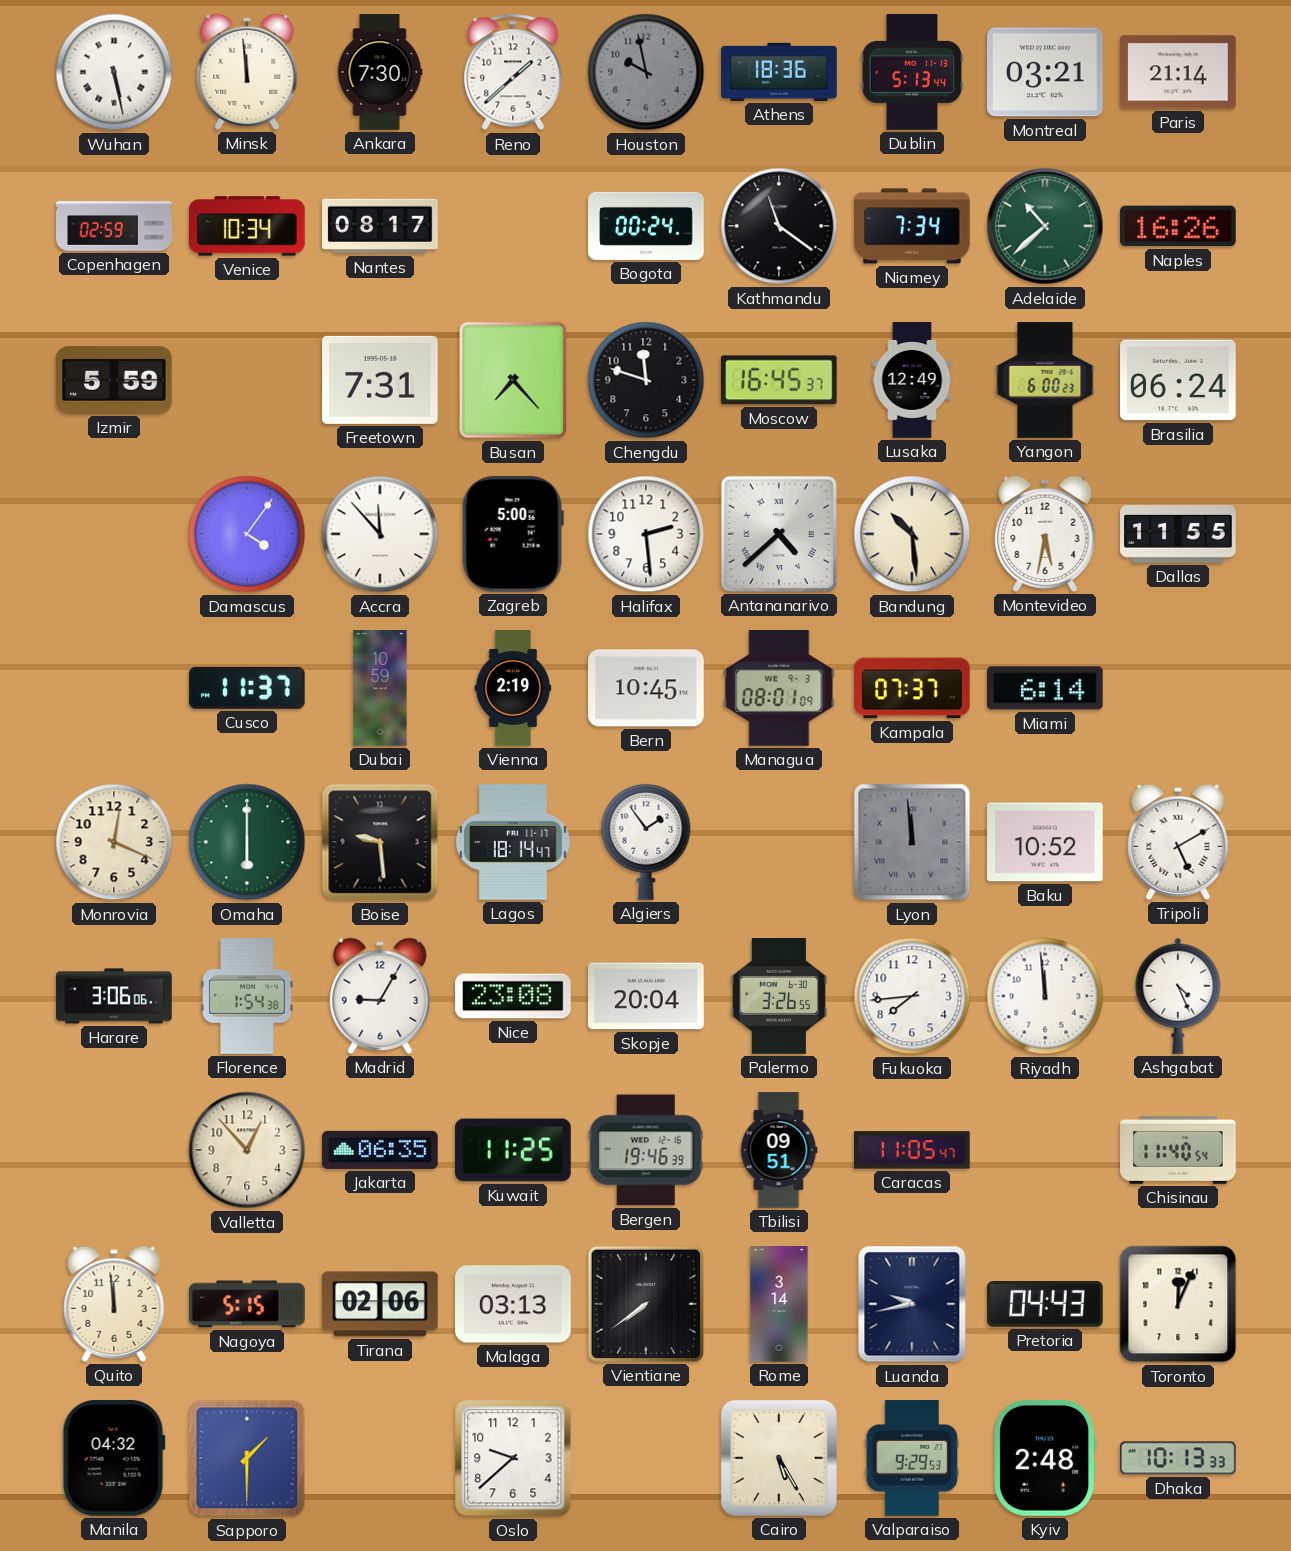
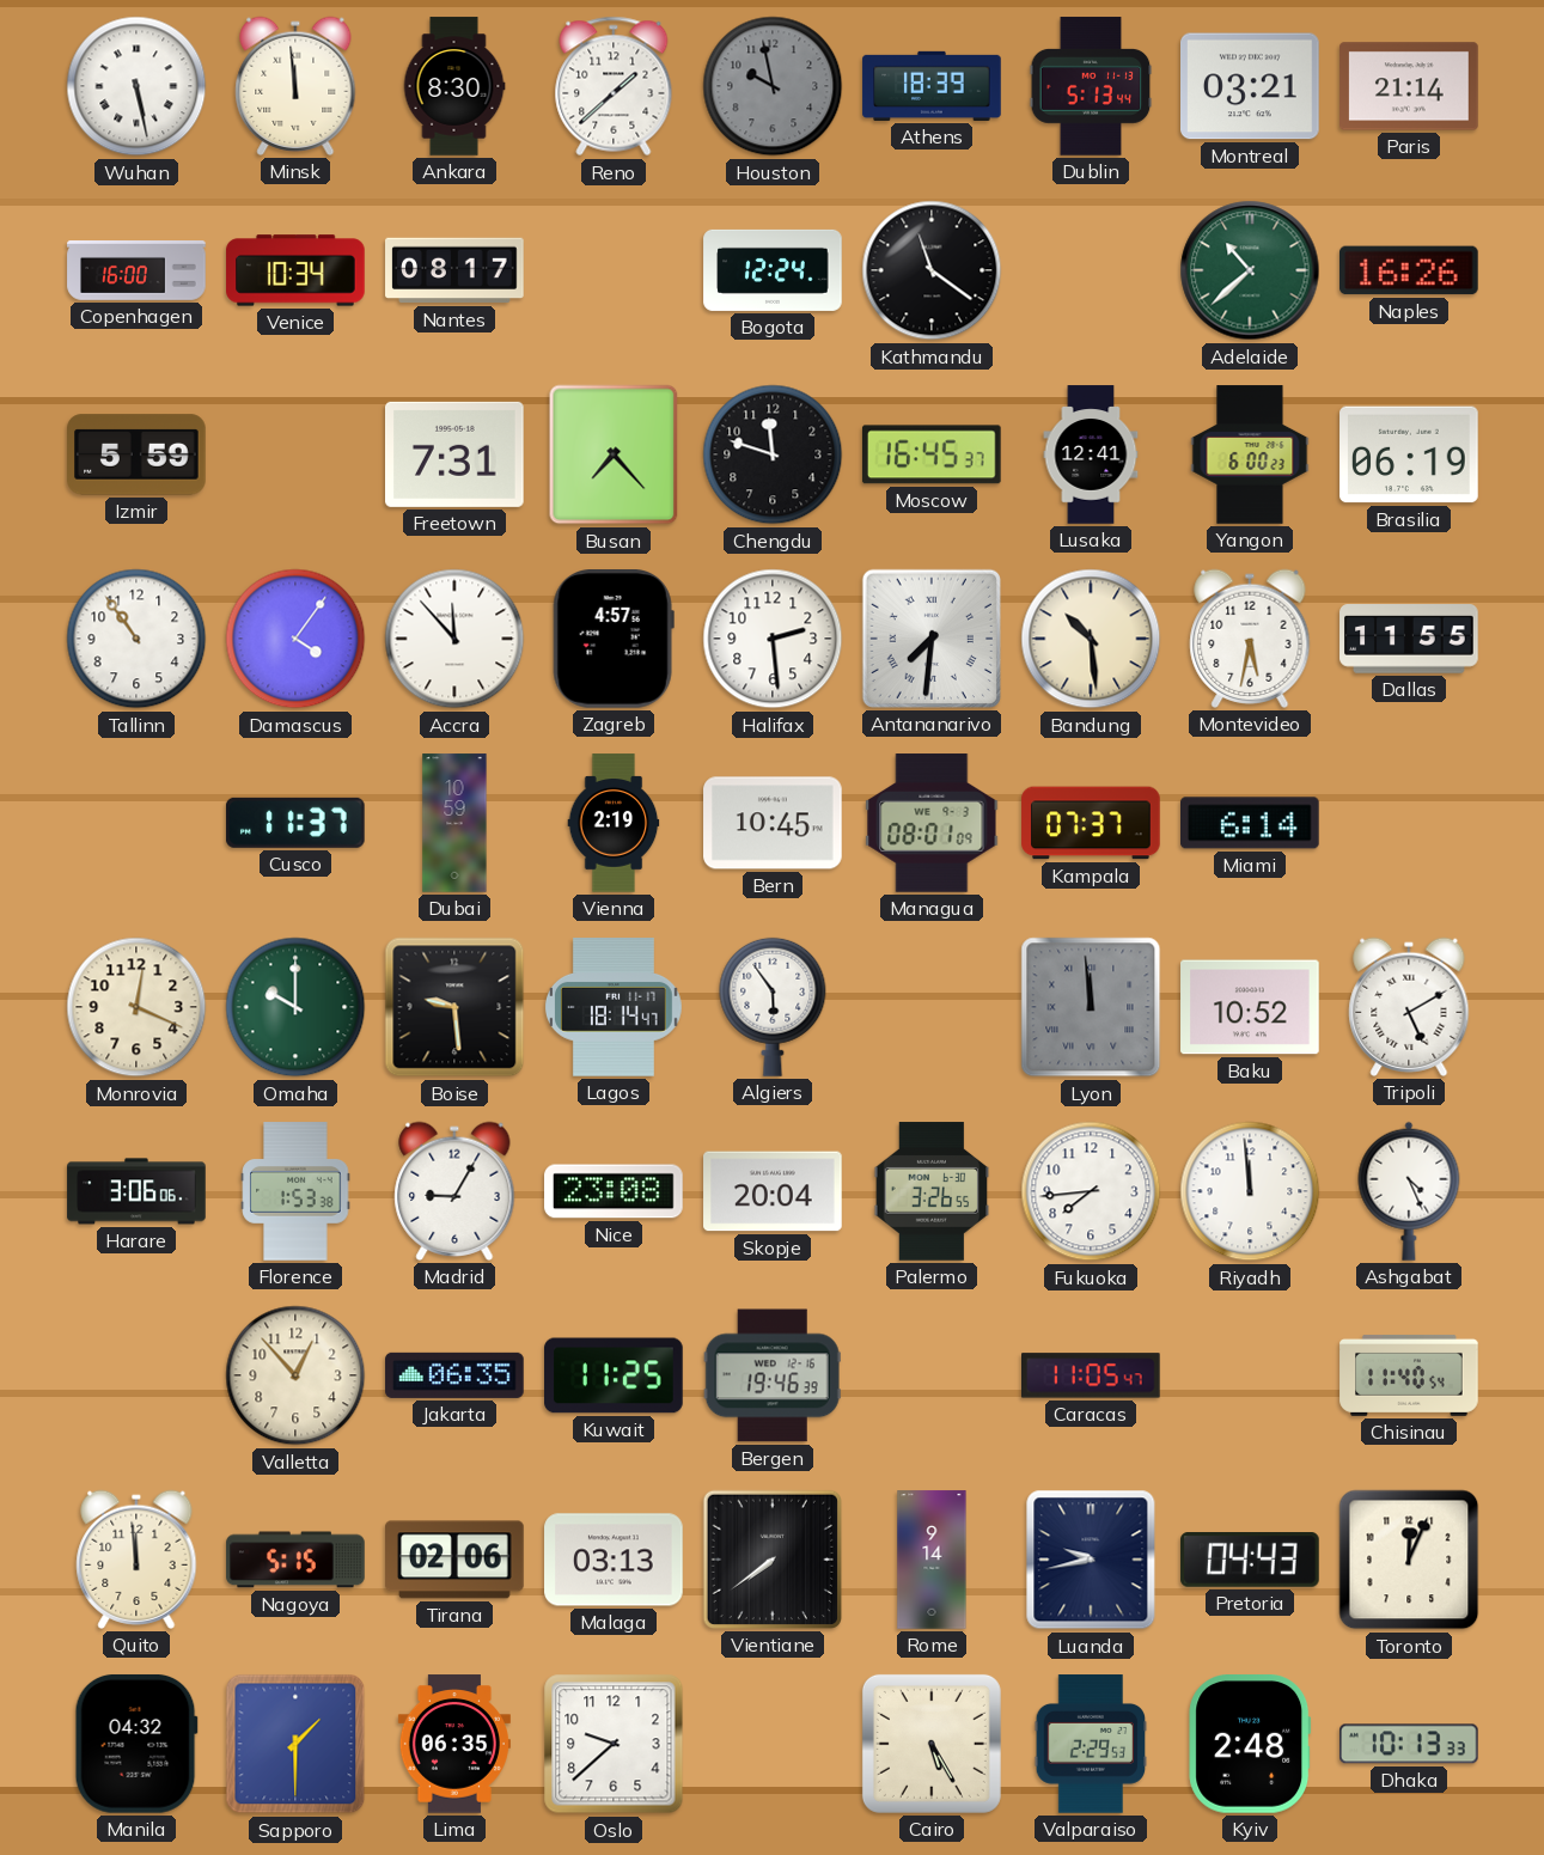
Ankara: 7:30 -> 8:30
Athens: 18:36 -> 18:39
Copenhagen: 02:59 -> 16:00
Bogota: 00:24 -> 12:24
Niamey: 7:34 -> none
Lusaka: 12:49 -> 12:41
Brasilia: 06:24 -> 06:19
Tallinn: none -> 10:54
Zagreb: 5:00 -> 4:57
Antananarivo: 4:38 -> 7:31
Omaha: 6:00 -> 10:00
Algiers: 1:54 -> 5:54
Florence: 1:54 -> 1:53
Tbilisi: 09:51 -> none
Rome: 3:14 -> 9:14
Lima: none -> 06:35
Valparaiso: 9:29 -> 2:29
